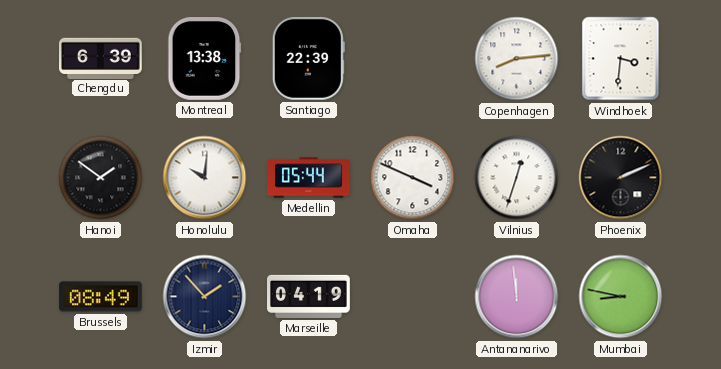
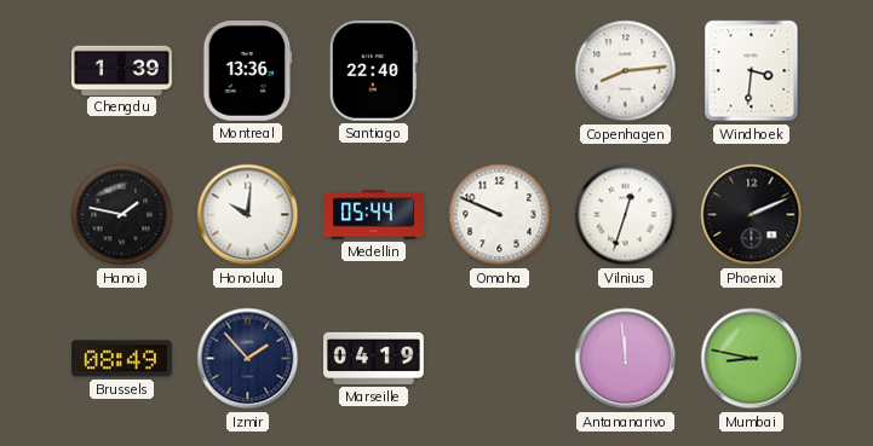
Chengdu: 6:39 -> 1:39
Montreal: 13:38 -> 13:36
Santiago: 22:39 -> 22:40
Hanoi: 1:51 -> 1:47
Omaha: 3:49 -> 9:49
